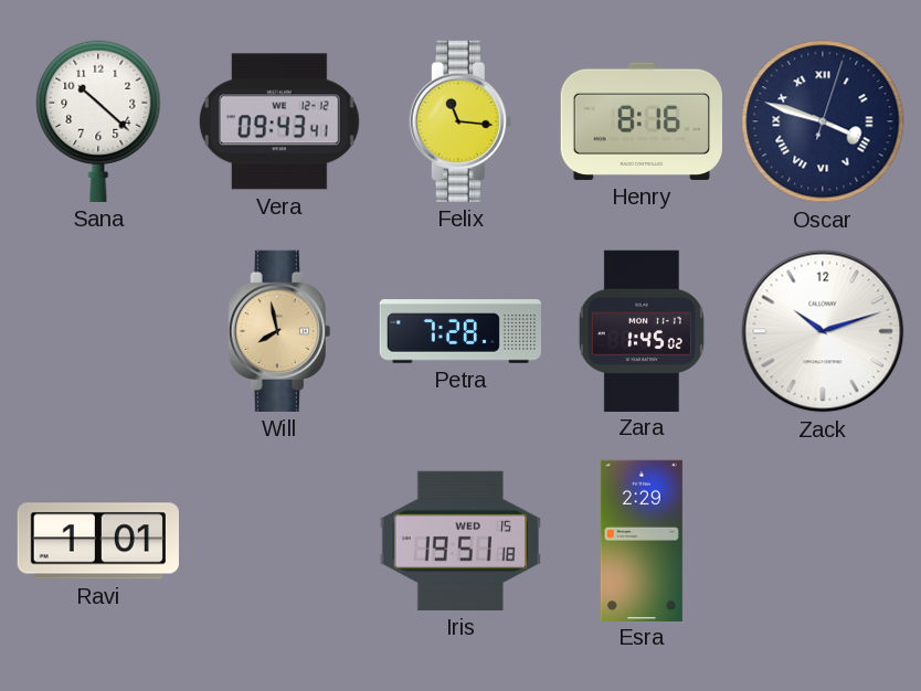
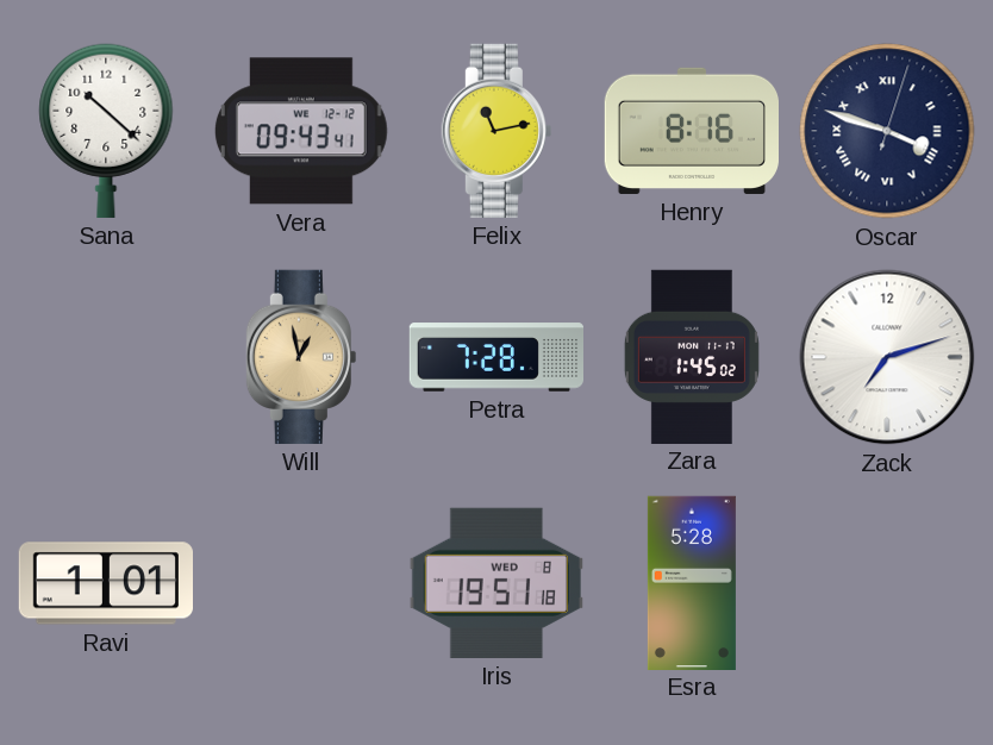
Felix: 11:16 -> 11:13
Will: 7:58 -> 12:58
Zack: 10:12 -> 7:12
Iris date: WED 15 -> WED 8
Esra: 2:29 -> 5:28
